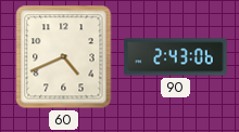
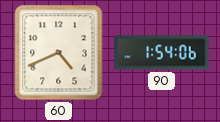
90: 2:43 -> 1:54
